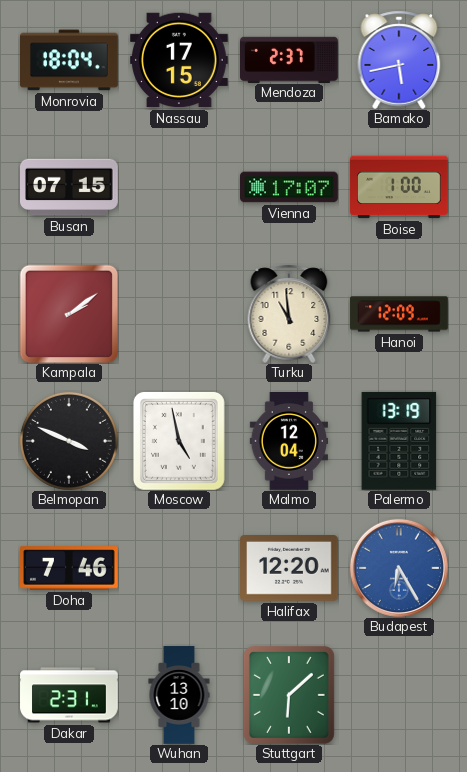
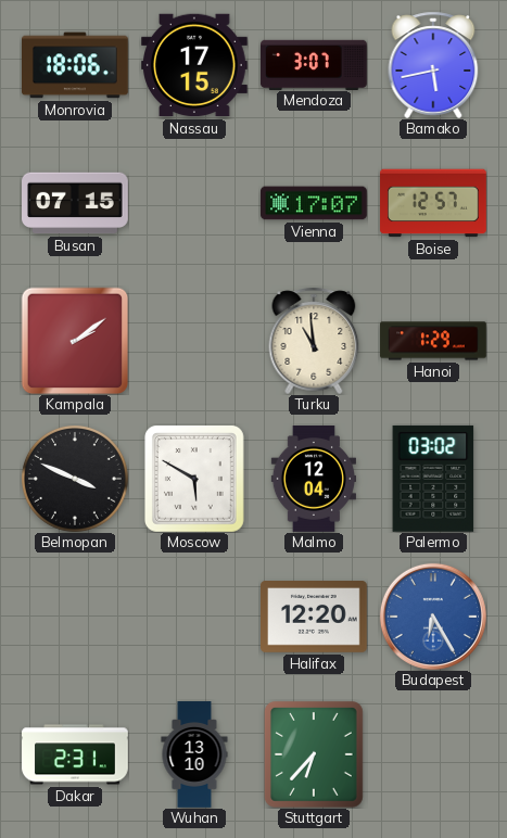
Monrovia: 18:04 -> 18:06
Mendoza: 2:37 -> 3:07
Boise: 1:00 -> 12:57
Hanoi: 12:09 -> 1:29
Moscow: 4:58 -> 5:50
Palermo: 13:19 -> 03:02
Doha: 7:46 -> none
Stuttgart: 6:08 -> 6:37
